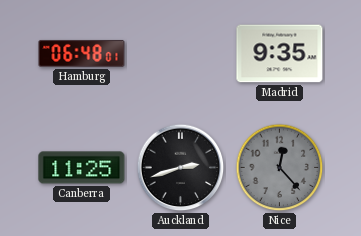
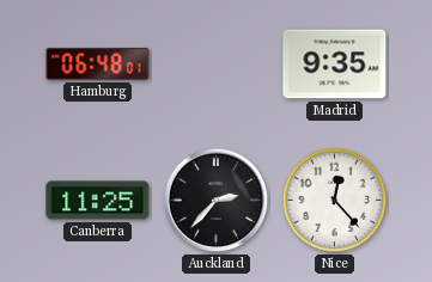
Auckland: 2:42 -> 2:37
Nice dial: grey -> white
